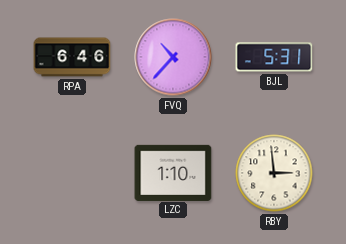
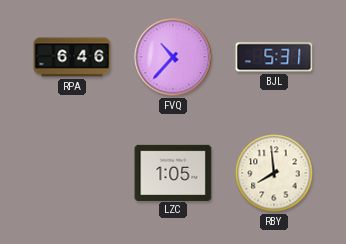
LZC: 1:10 -> 1:05
RBY: 2:59 -> 7:59
